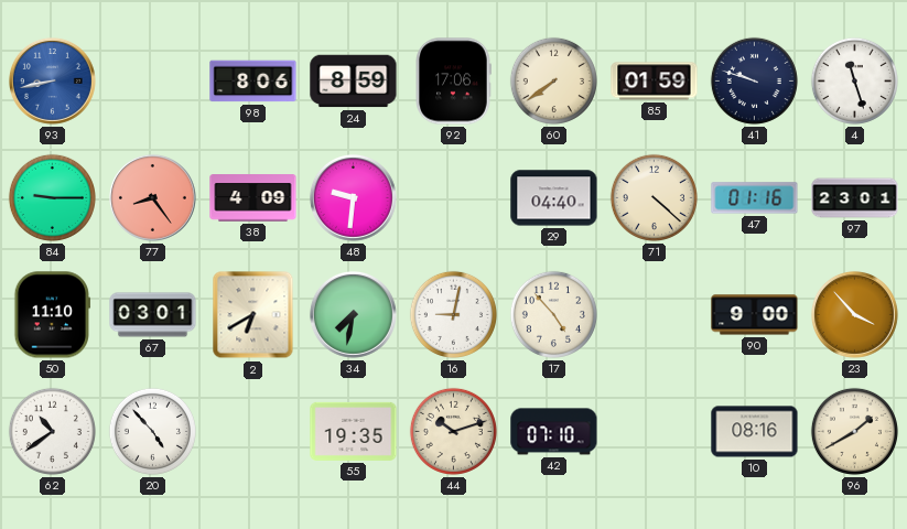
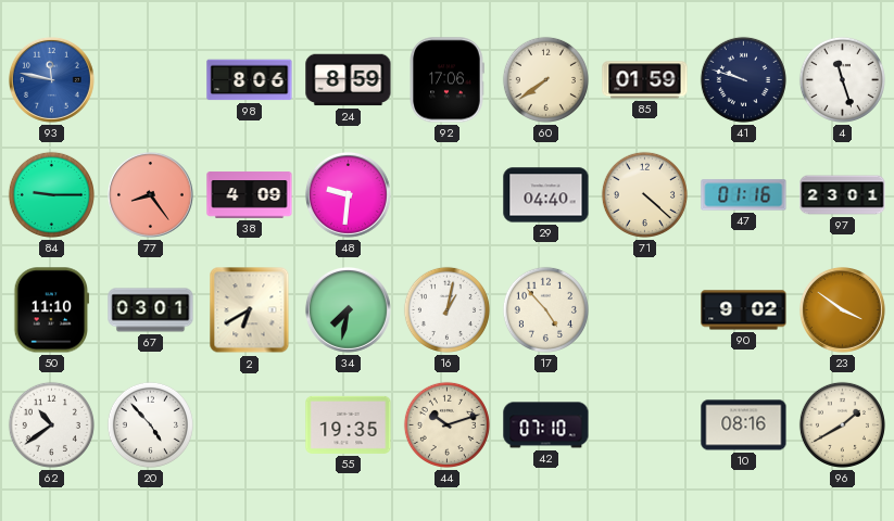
93: 8:43 -> 11:47
16: 9:02 -> 1:02
90: 9:00 -> 9:02
23: 3:53 -> 3:51
